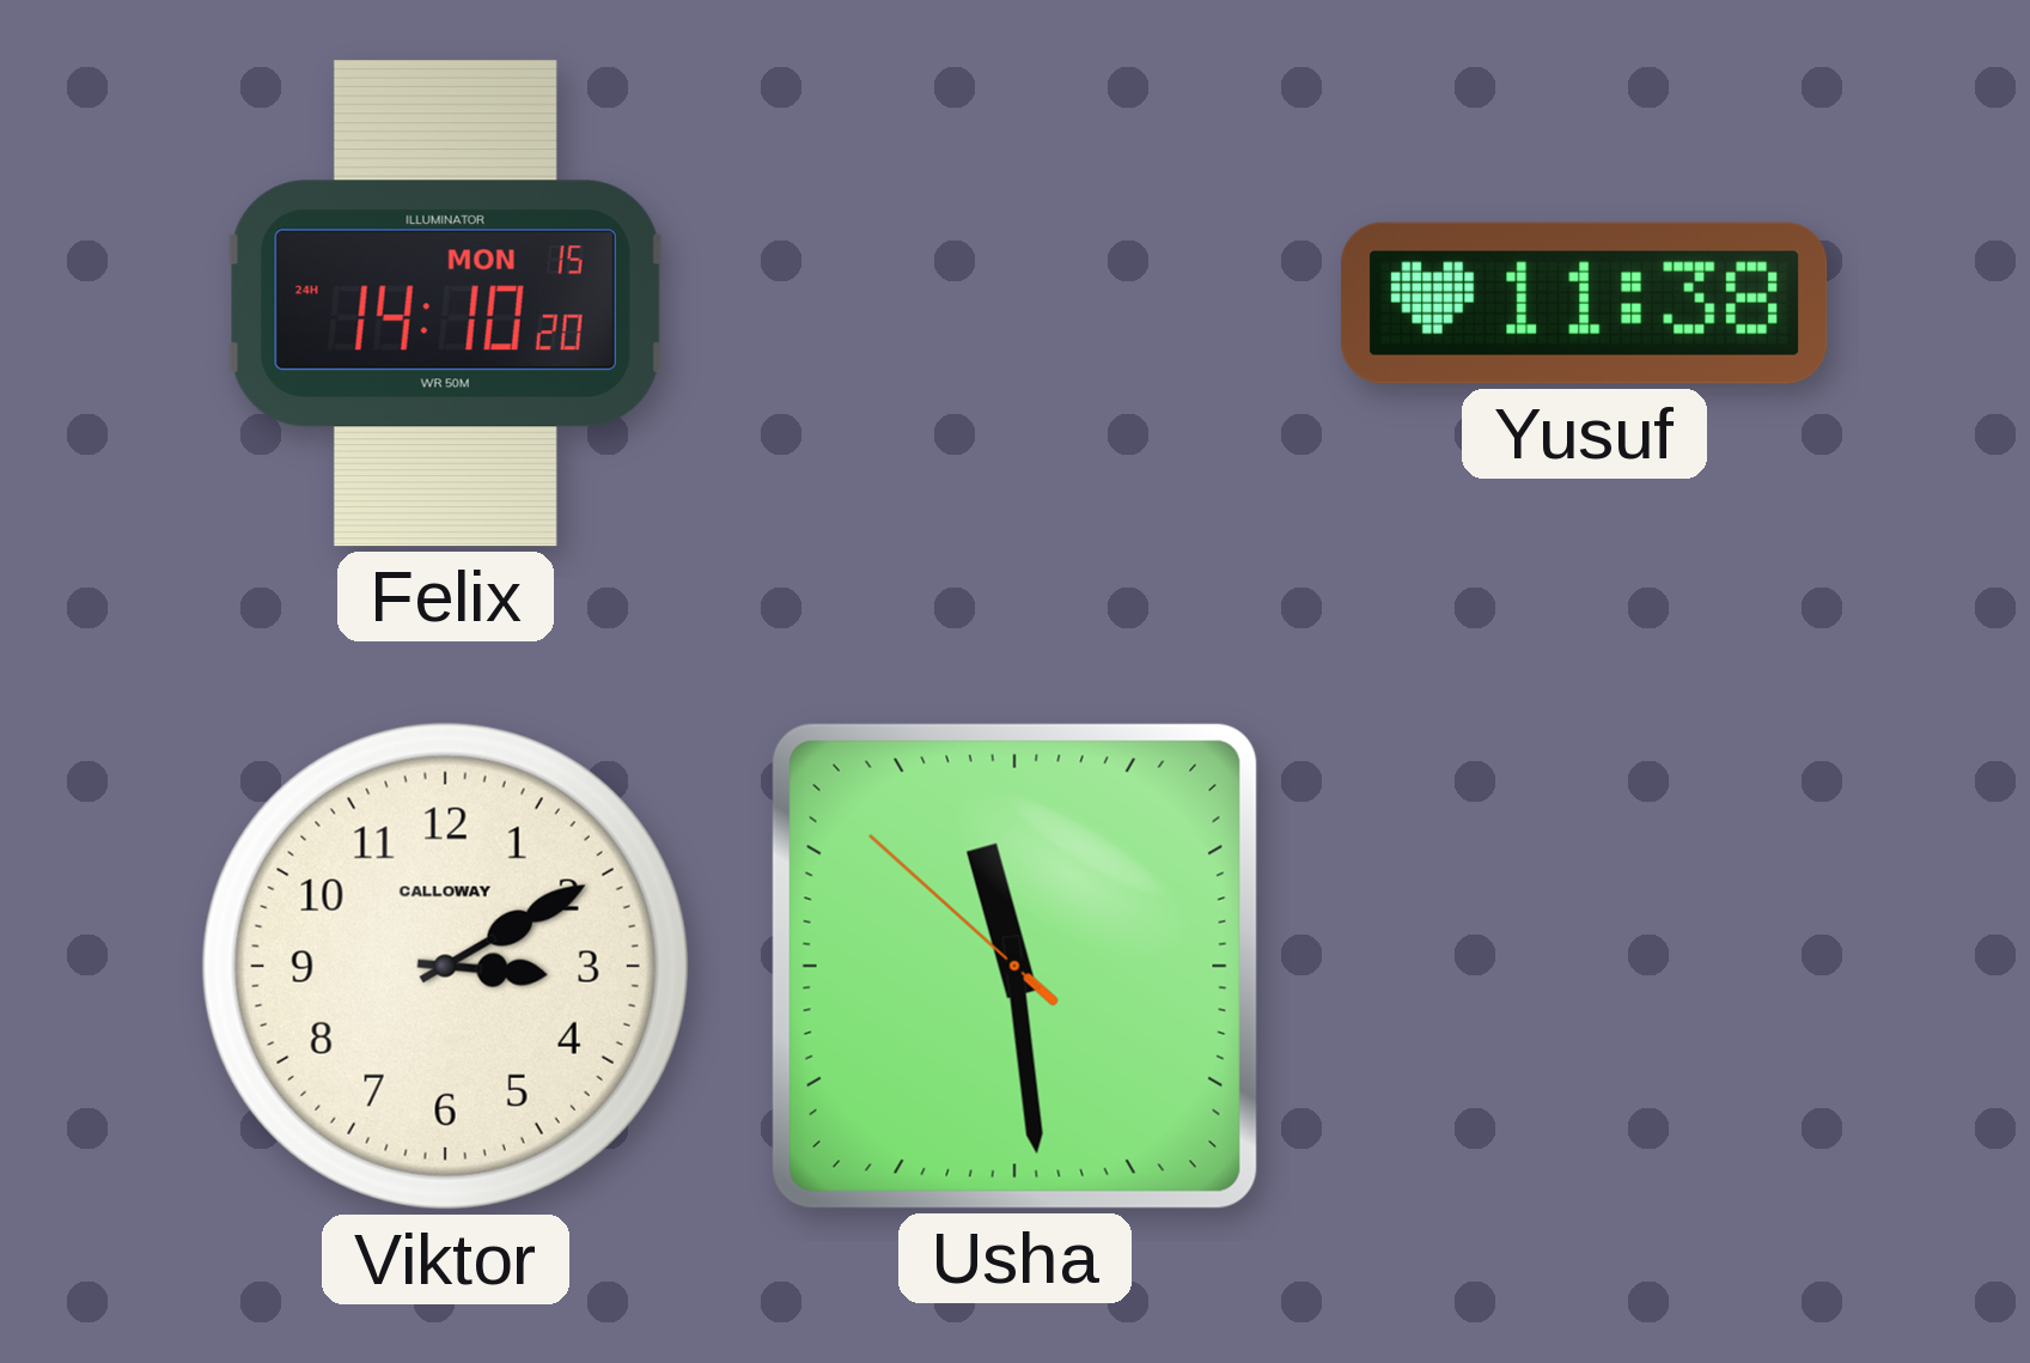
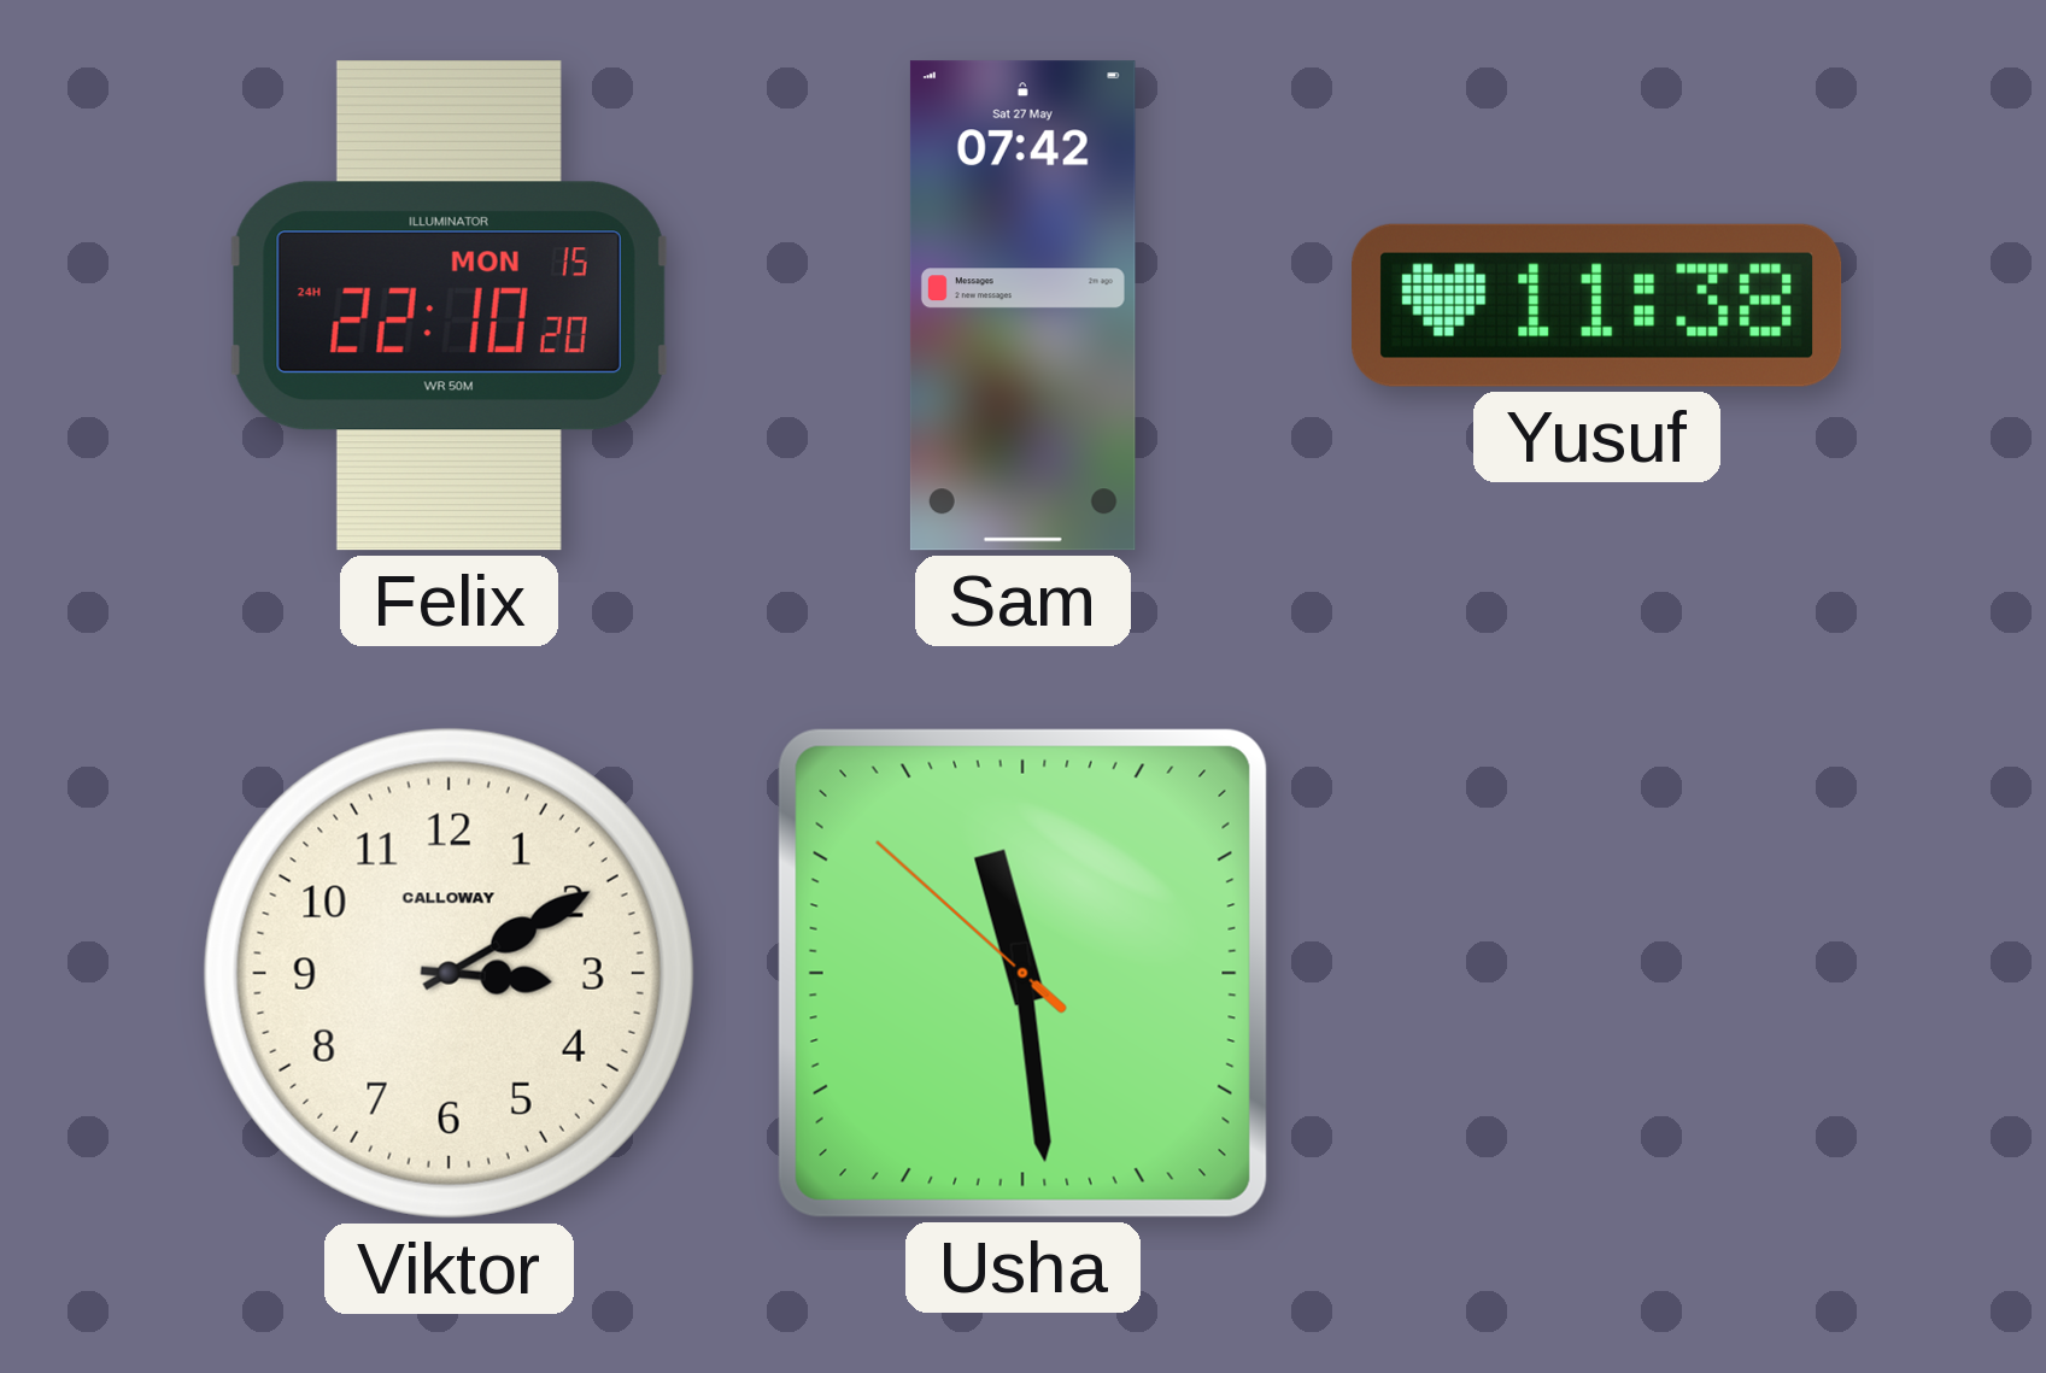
Felix: 14:10 -> 22:10
Sam: none -> 07:42
